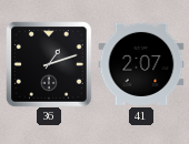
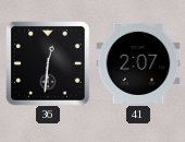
36: 1:12 -> 12:31
